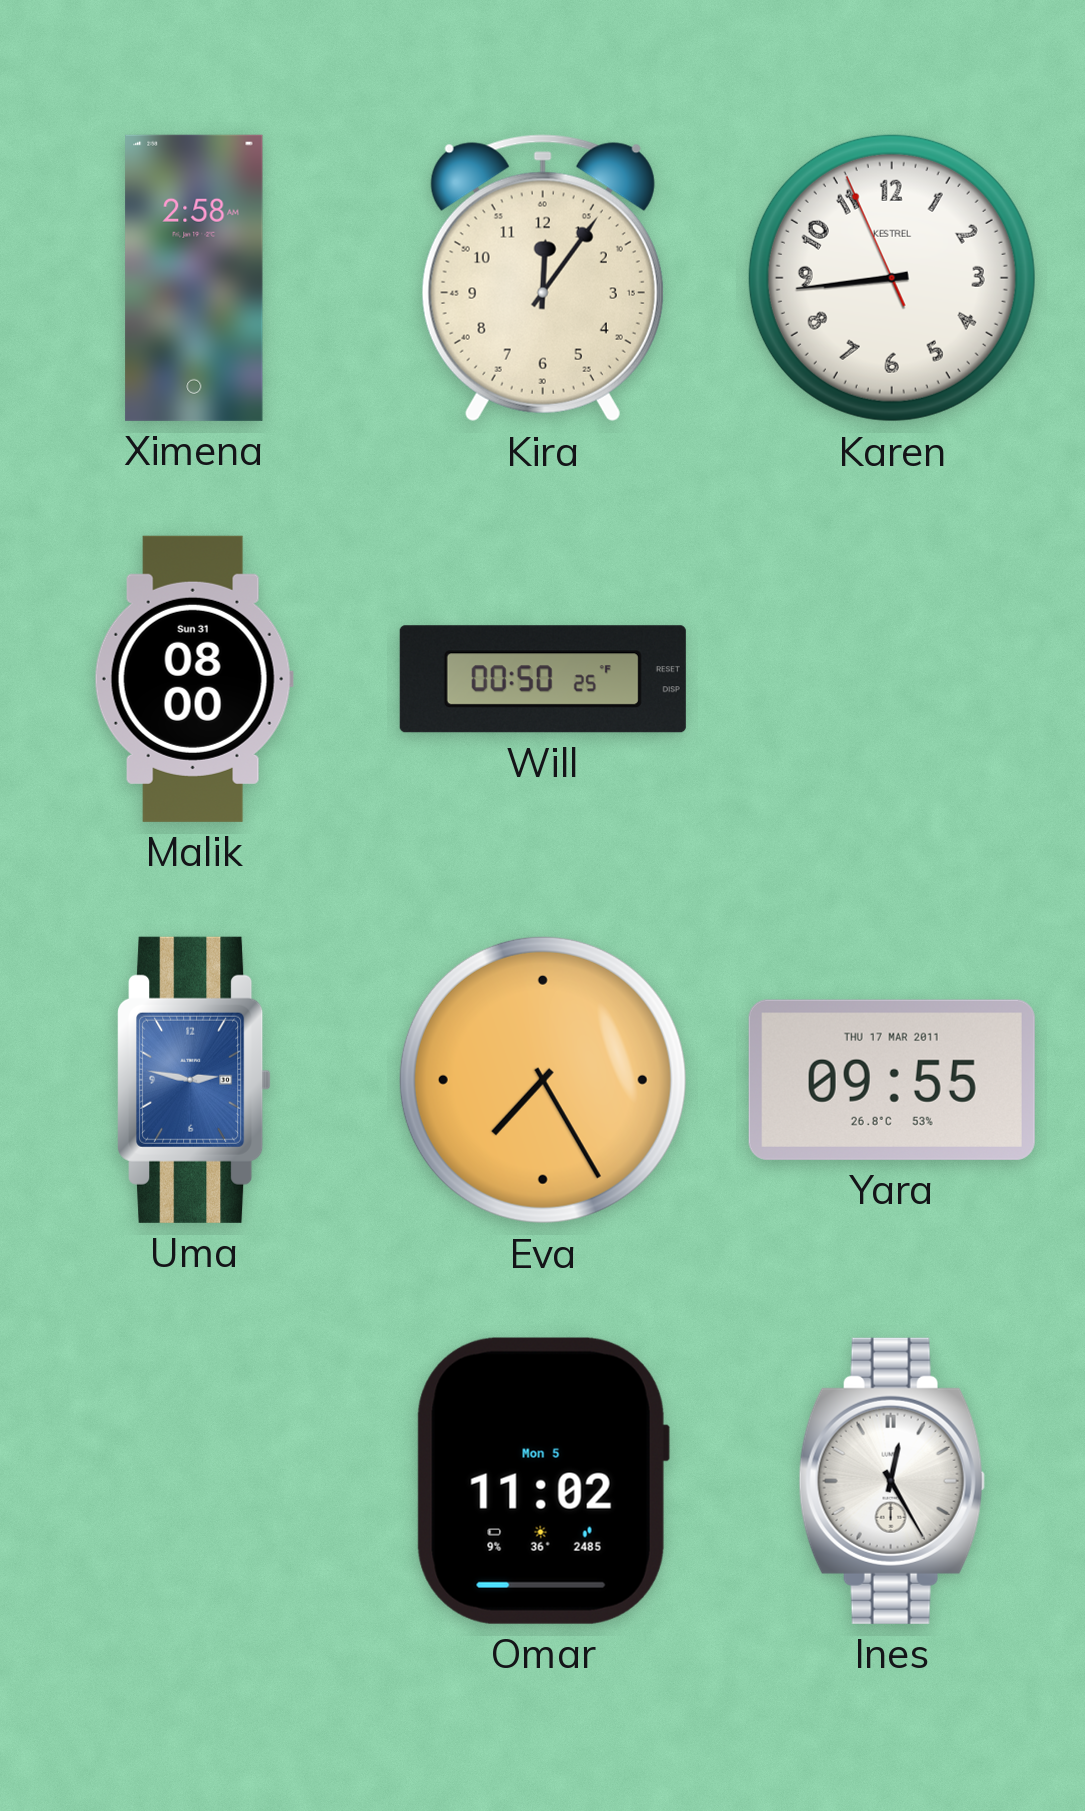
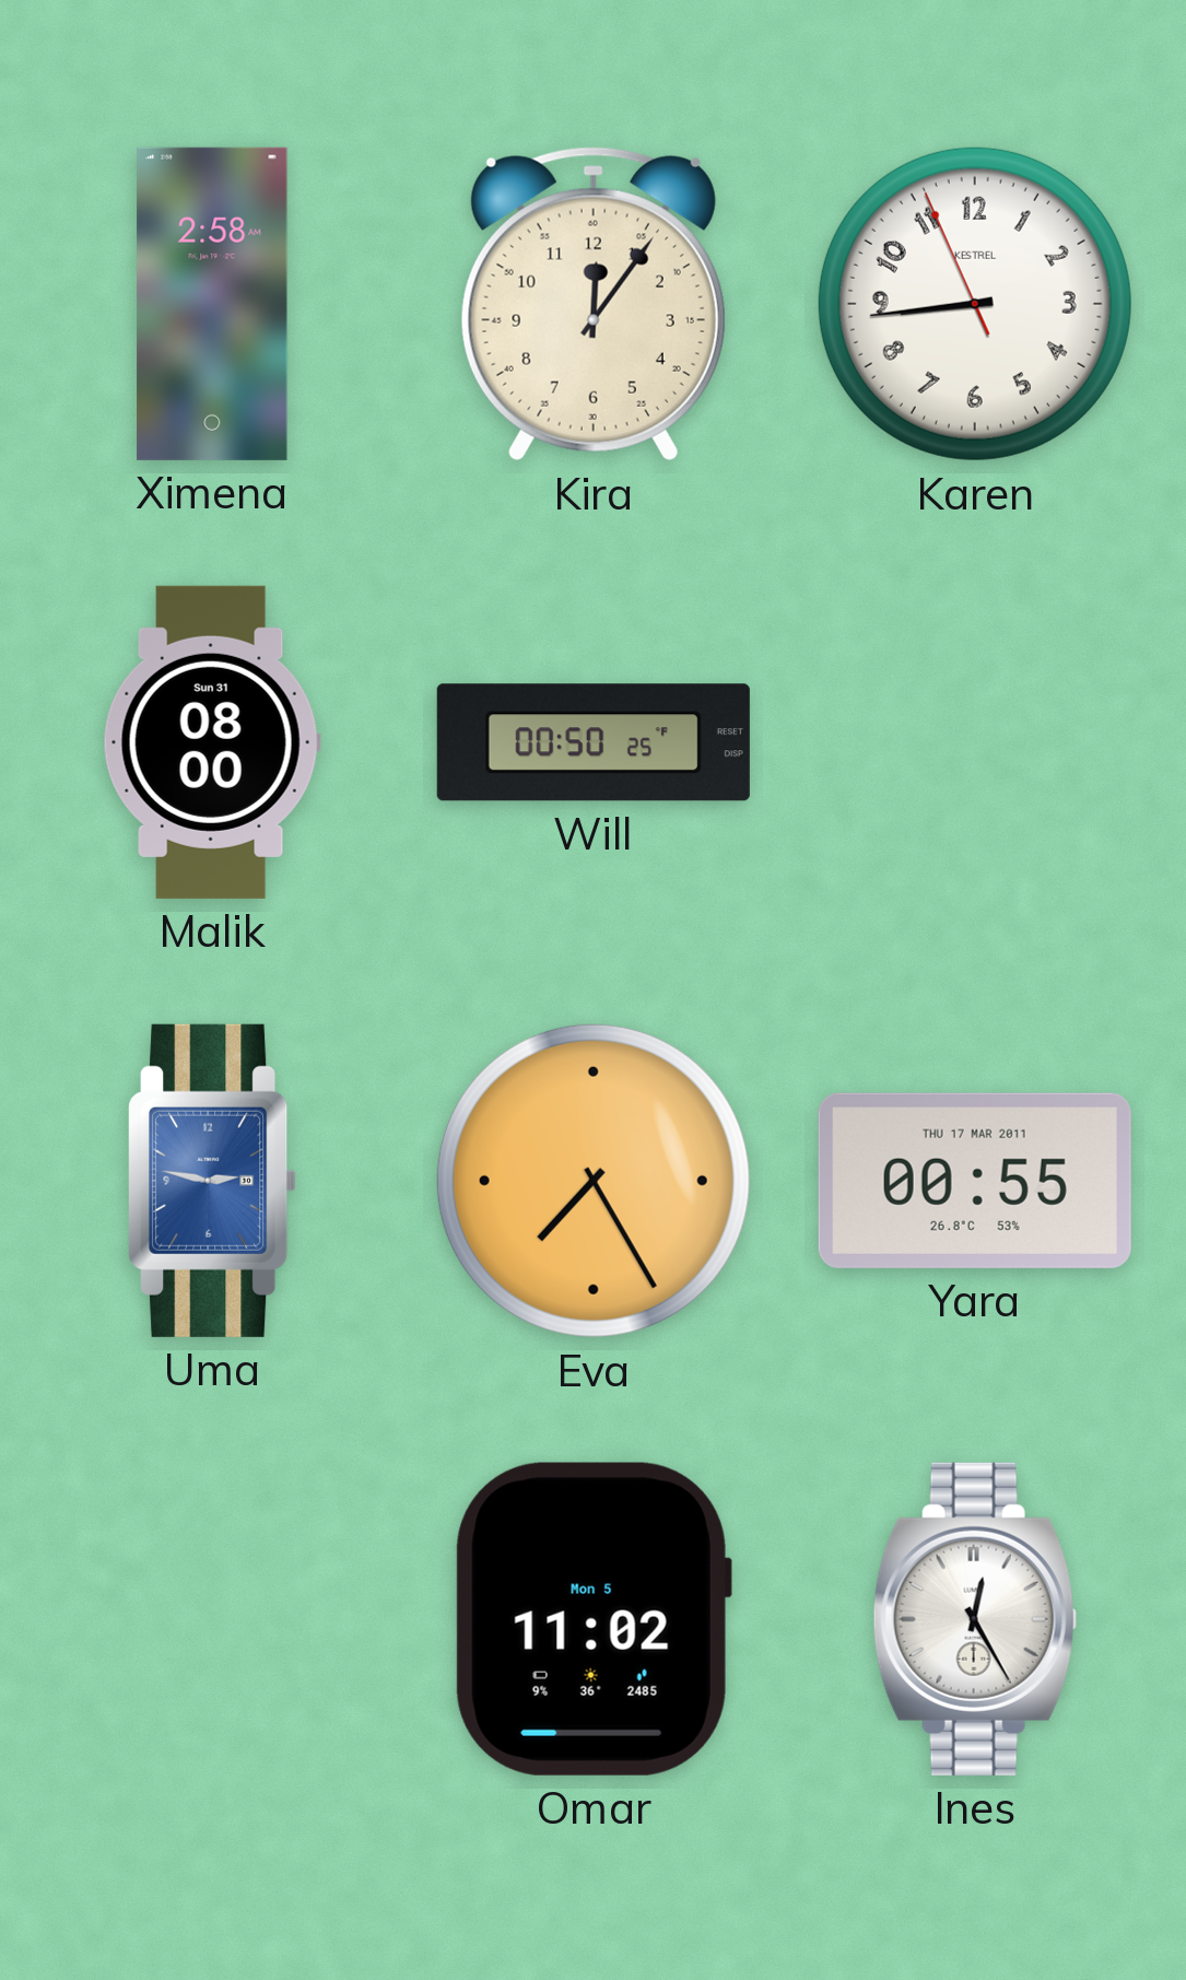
Yara: 09:55 -> 00:55
